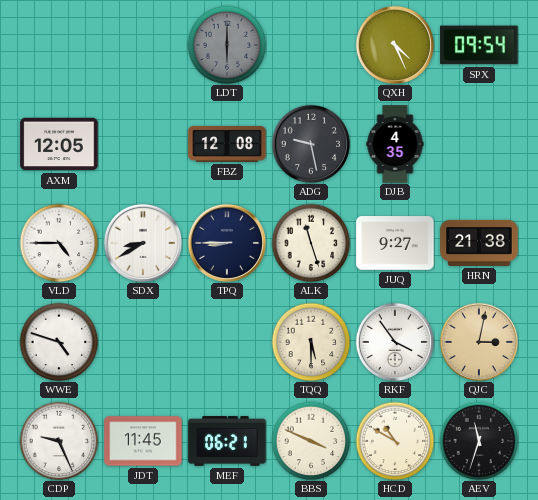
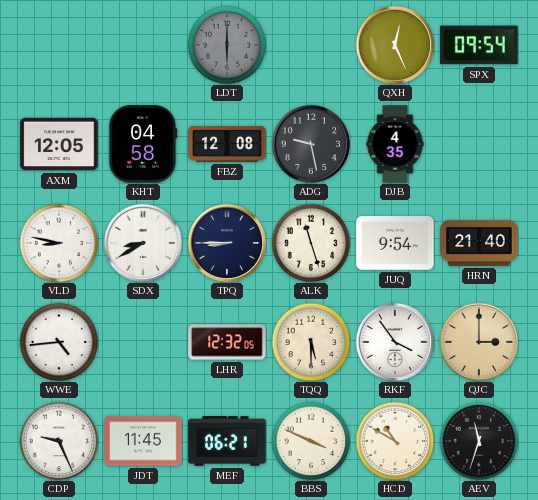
QXH: 4:26 -> 12:26
KHT: none -> 04:58
VLD: 4:45 -> 8:47
JUQ: 9:27 -> 9:54
HRN: 21:38 -> 21:40
WWE: 4:48 -> 4:44
LHR: none -> 12:32
QJC: 3:02 -> 3:00
